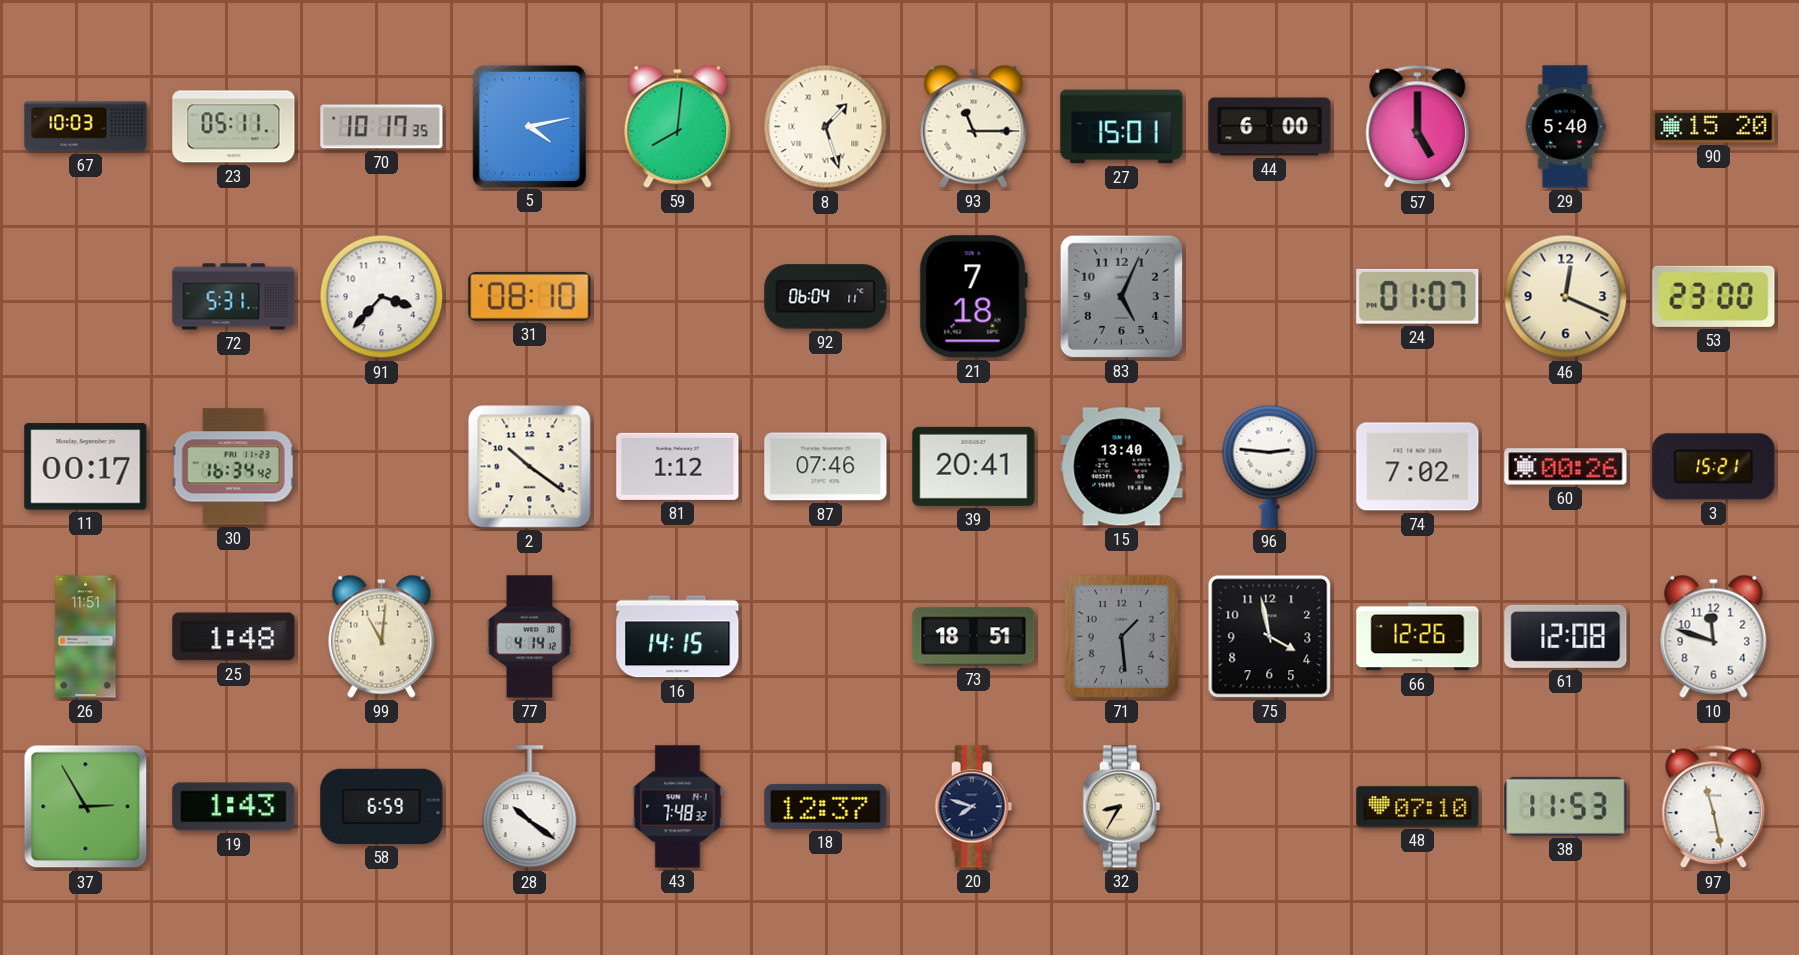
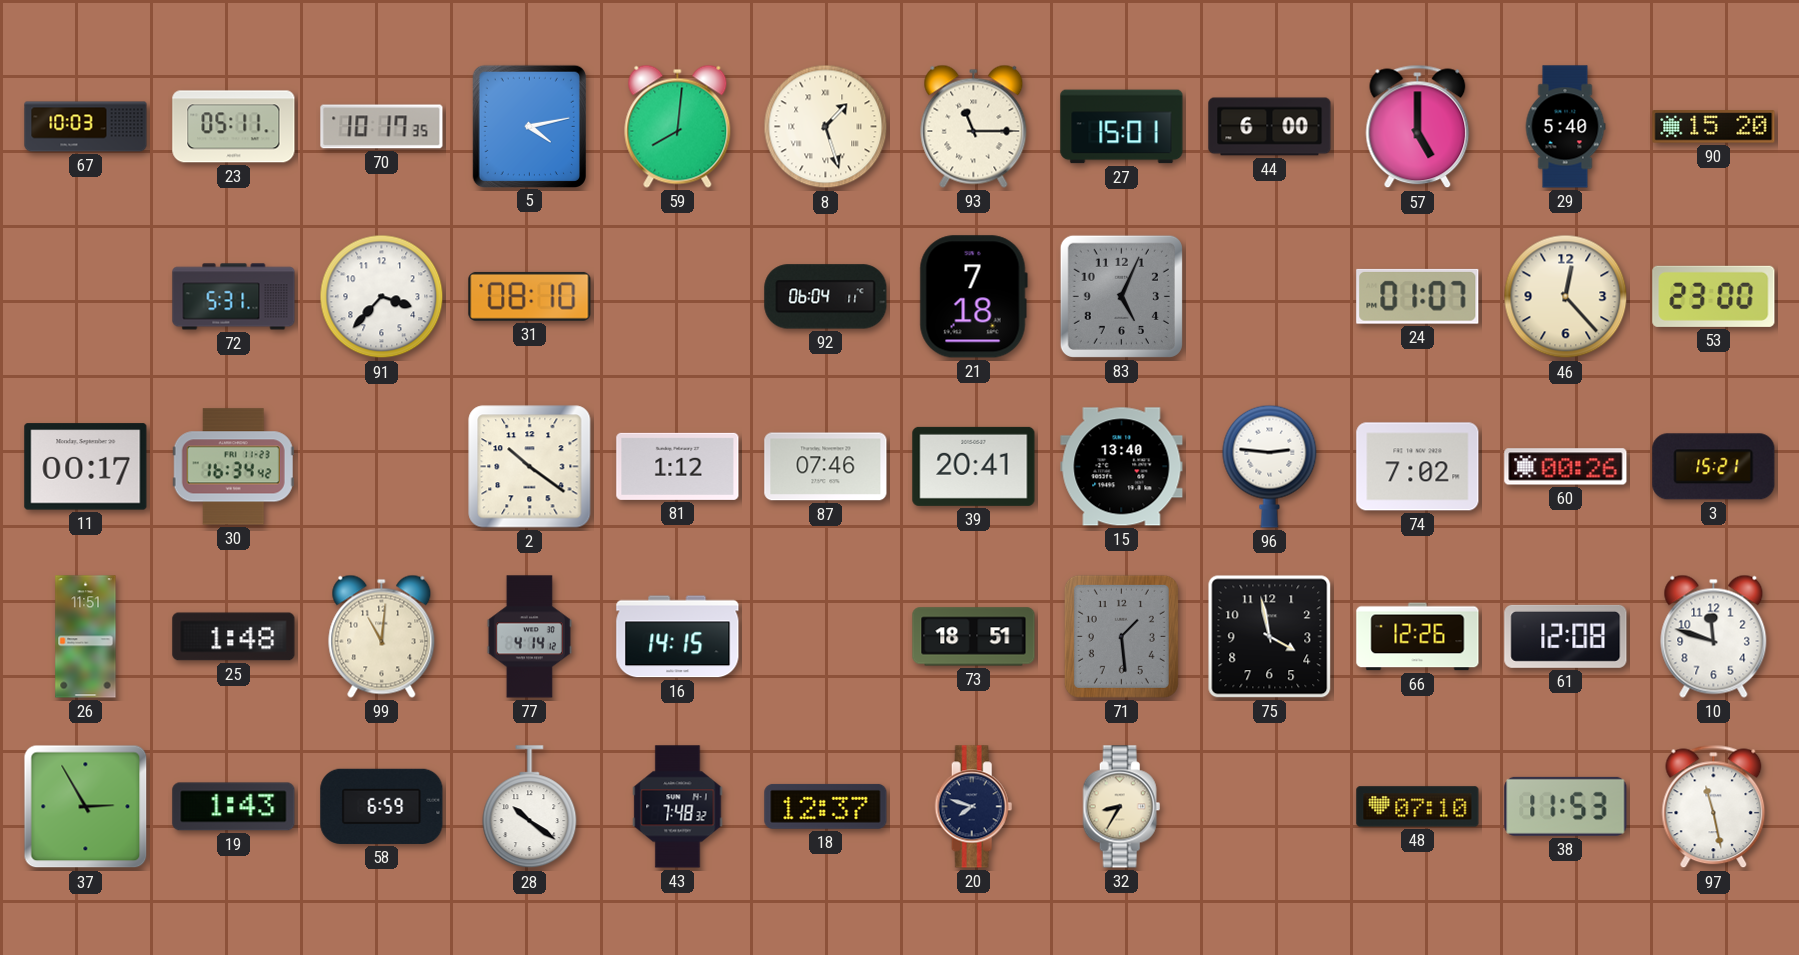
46: 12:19 -> 12:23
